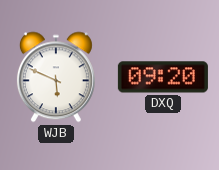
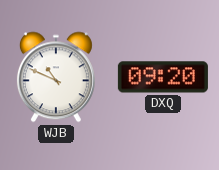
WJB: 5:49 -> 10:49
